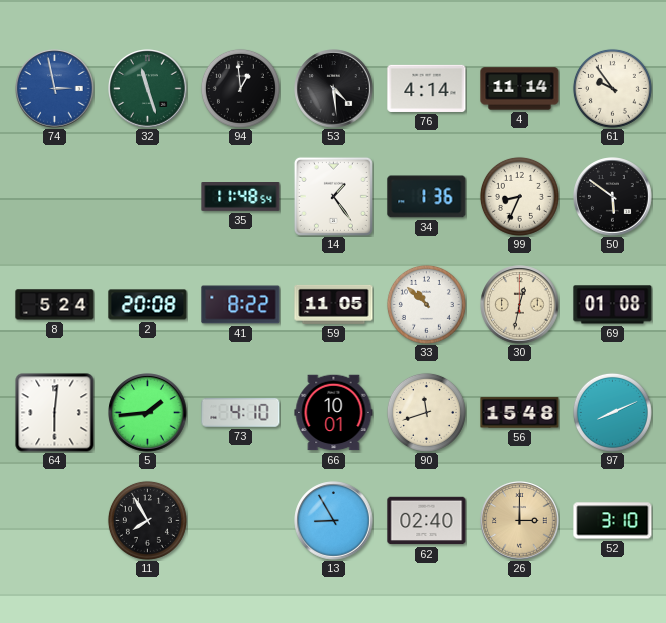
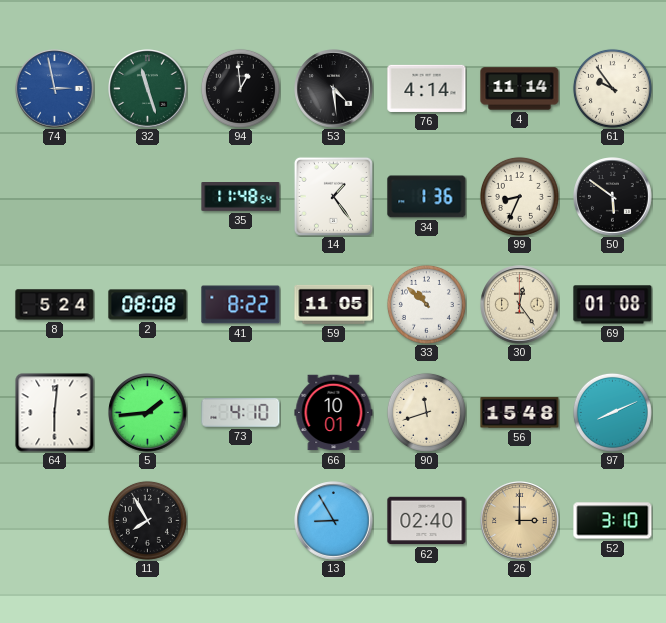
2: 20:08 -> 08:08
30: 12:32 -> 12:24
